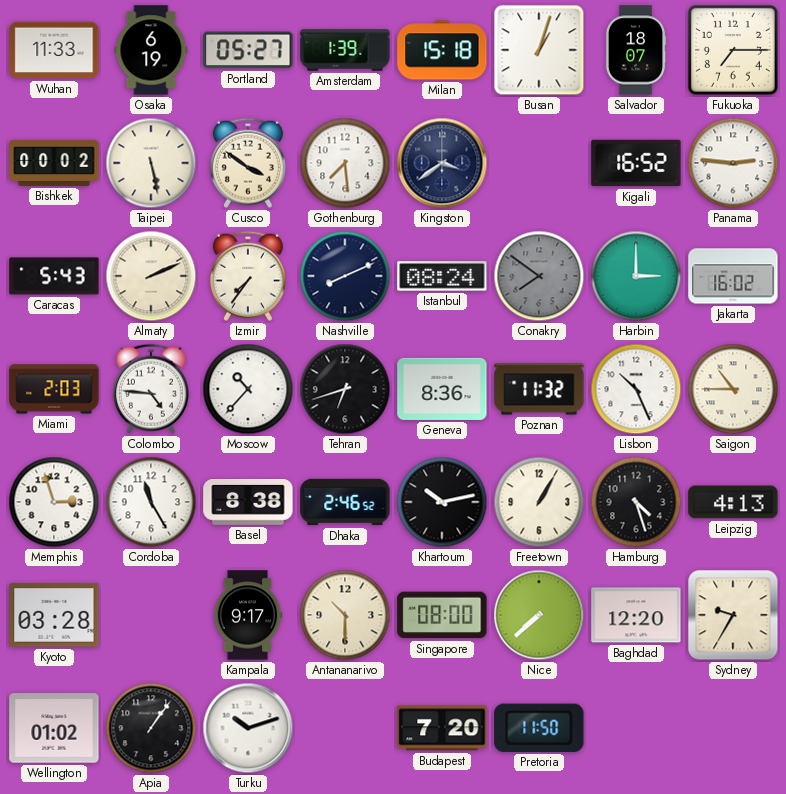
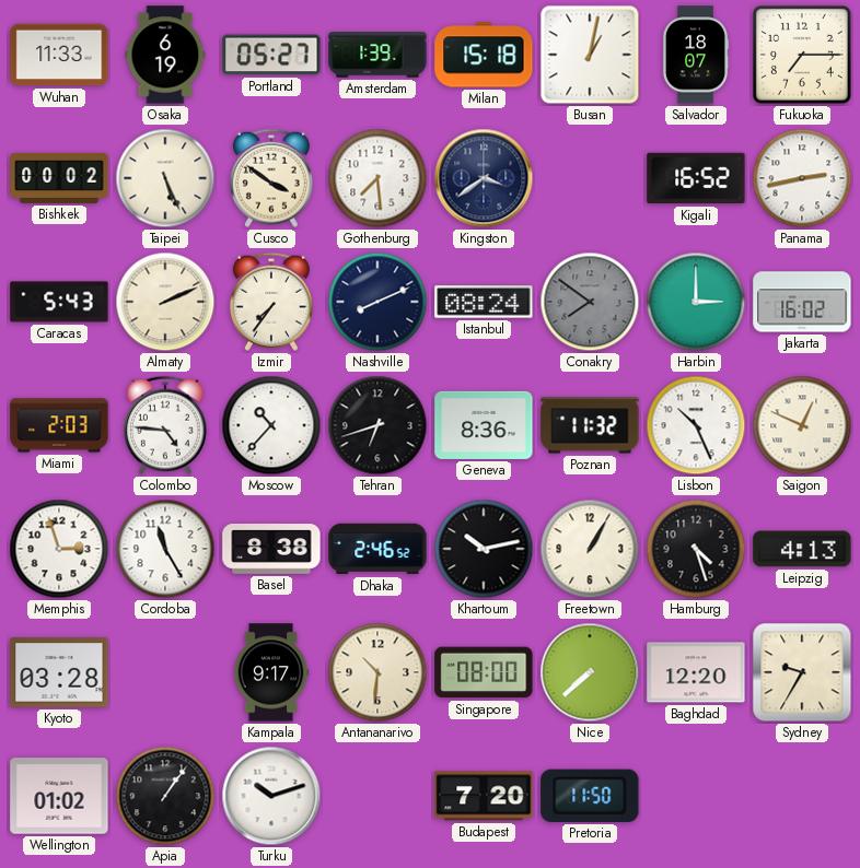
Busan: 1:03 -> 1:02
Taipei: 5:28 -> 5:26
Panama: 2:46 -> 2:43
Saigon: 10:45 -> 12:49
Antananarivo: 10:30 -> 10:31
